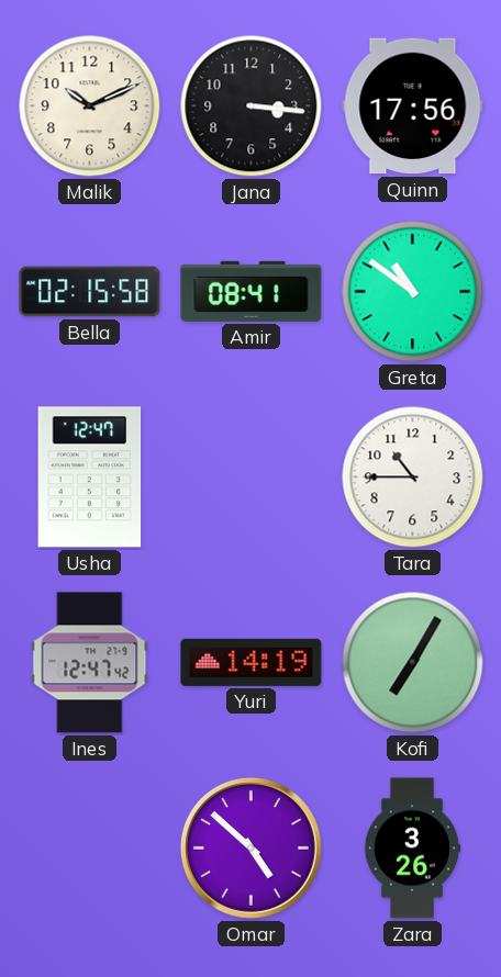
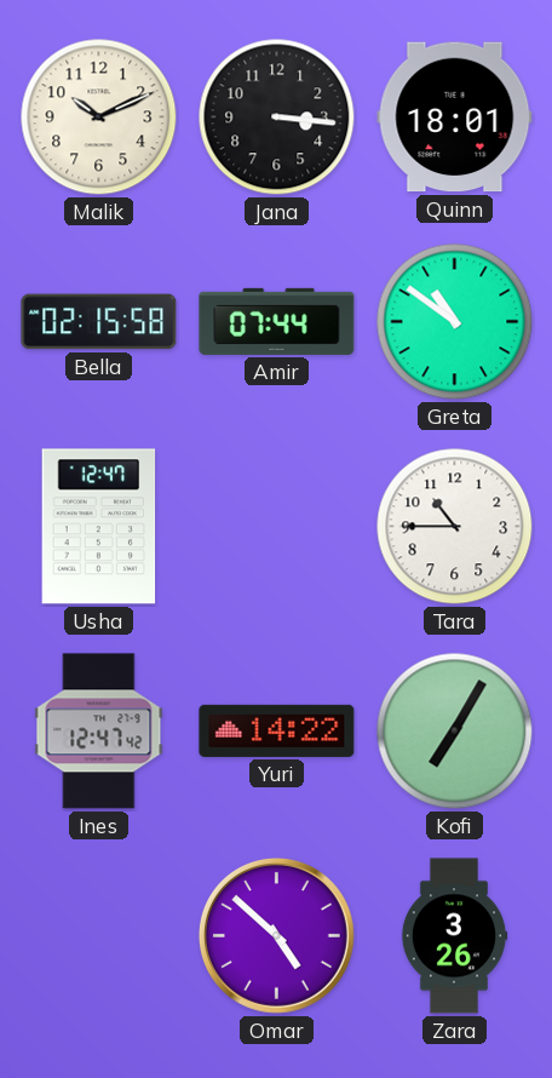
Quinn: 17:56 -> 18:01
Amir: 08:41 -> 07:44
Yuri: 14:19 -> 14:22
